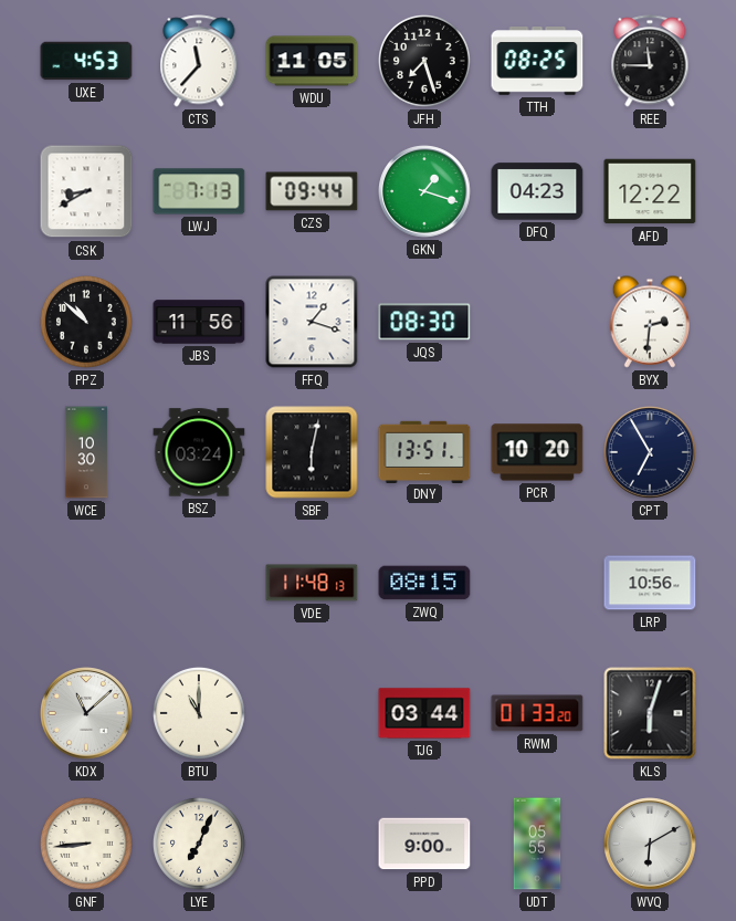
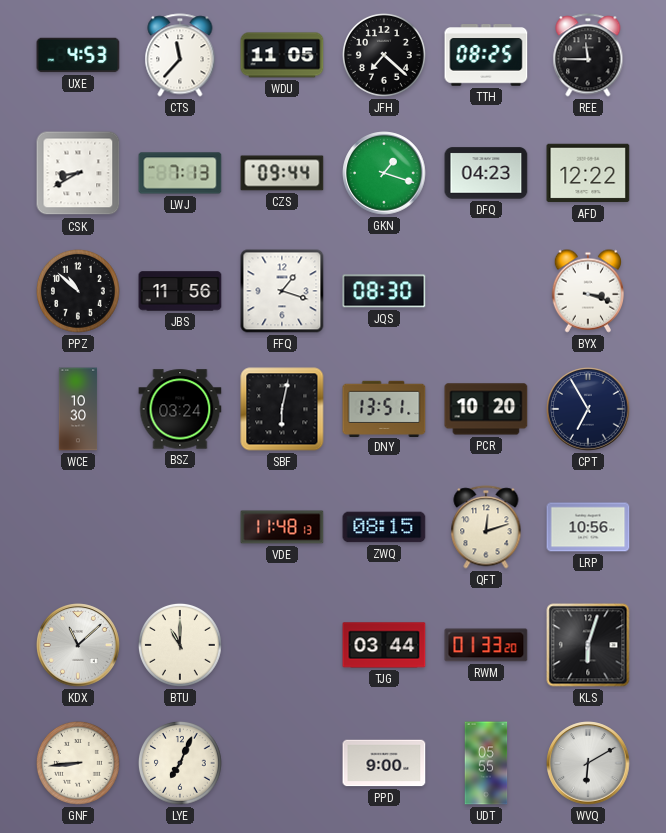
JFH: 7:27 -> 7:22
BYX: 2:31 -> 3:18
QFT: none -> 12:12
